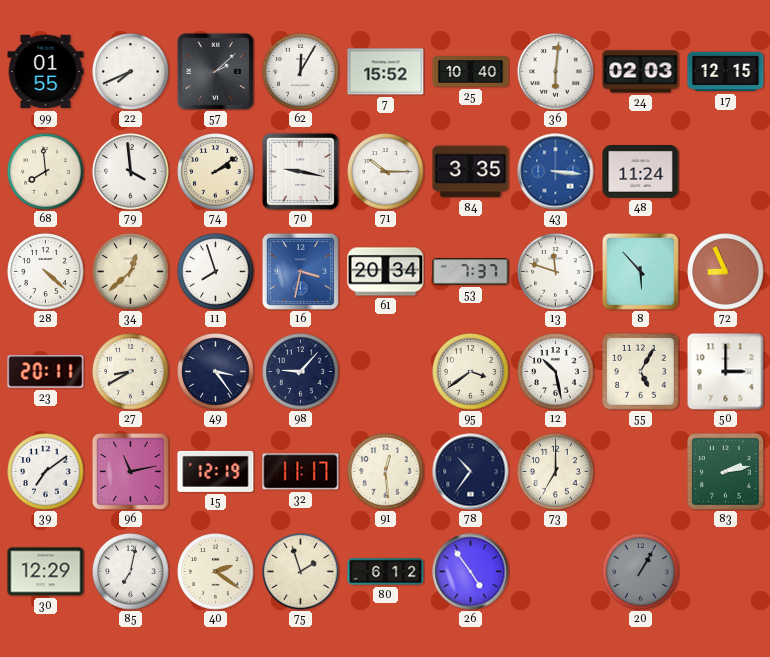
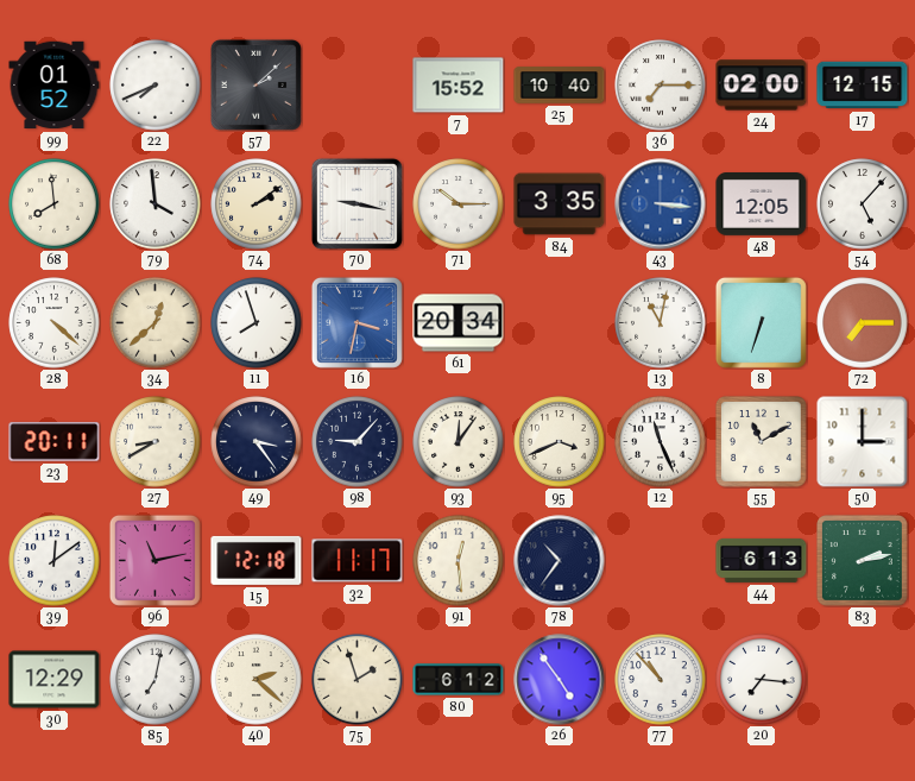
99: 01:55 -> 01:52
62: 12:05 -> none
36: 6:01 -> 7:15
24: 02:03 -> 02:00
48: 11:24 -> 12:05
54: none -> 5:07
53: 7:37 -> none
13: 11:48 -> 11:02
8: 5:53 -> 6:33
72: 8:56 -> 7:15
93: none -> 12:06
95: 3:39 -> 3:41
12: 10:28 -> 11:26
55: 5:05 -> 11:10
39: 7:09 -> 12:09
15: 12:19 -> 12:18
73: 7:00 -> none
44: none -> 6:13
40: 2:21 -> 2:22
77: none -> 10:53
20: 1:05 -> 7:16
20 dial: grey -> white
